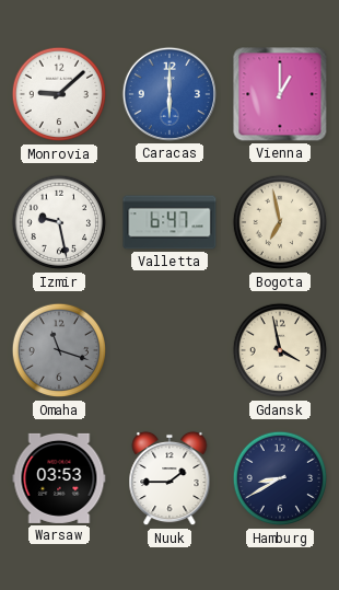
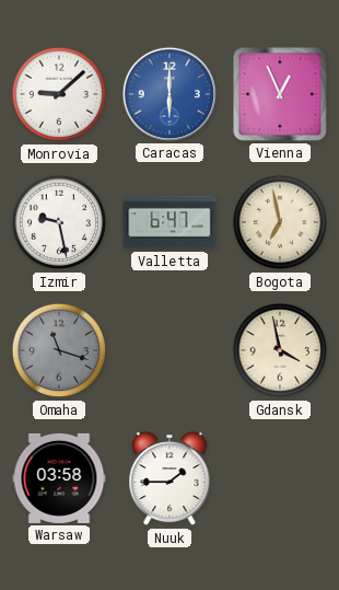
Vienna: 1:00 -> 12:56
Warsaw: 03:53 -> 03:58
Hamburg: 8:40 -> none
